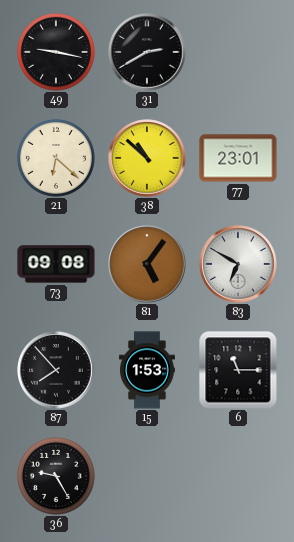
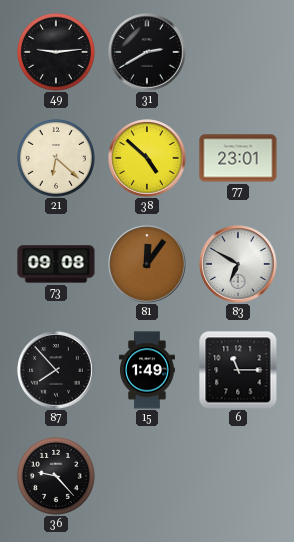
49: 9:17 -> 9:14
38: 10:52 -> 4:52
81: 5:06 -> 12:06
15: 1:53 -> 1:49
36: 9:25 -> 9:23
